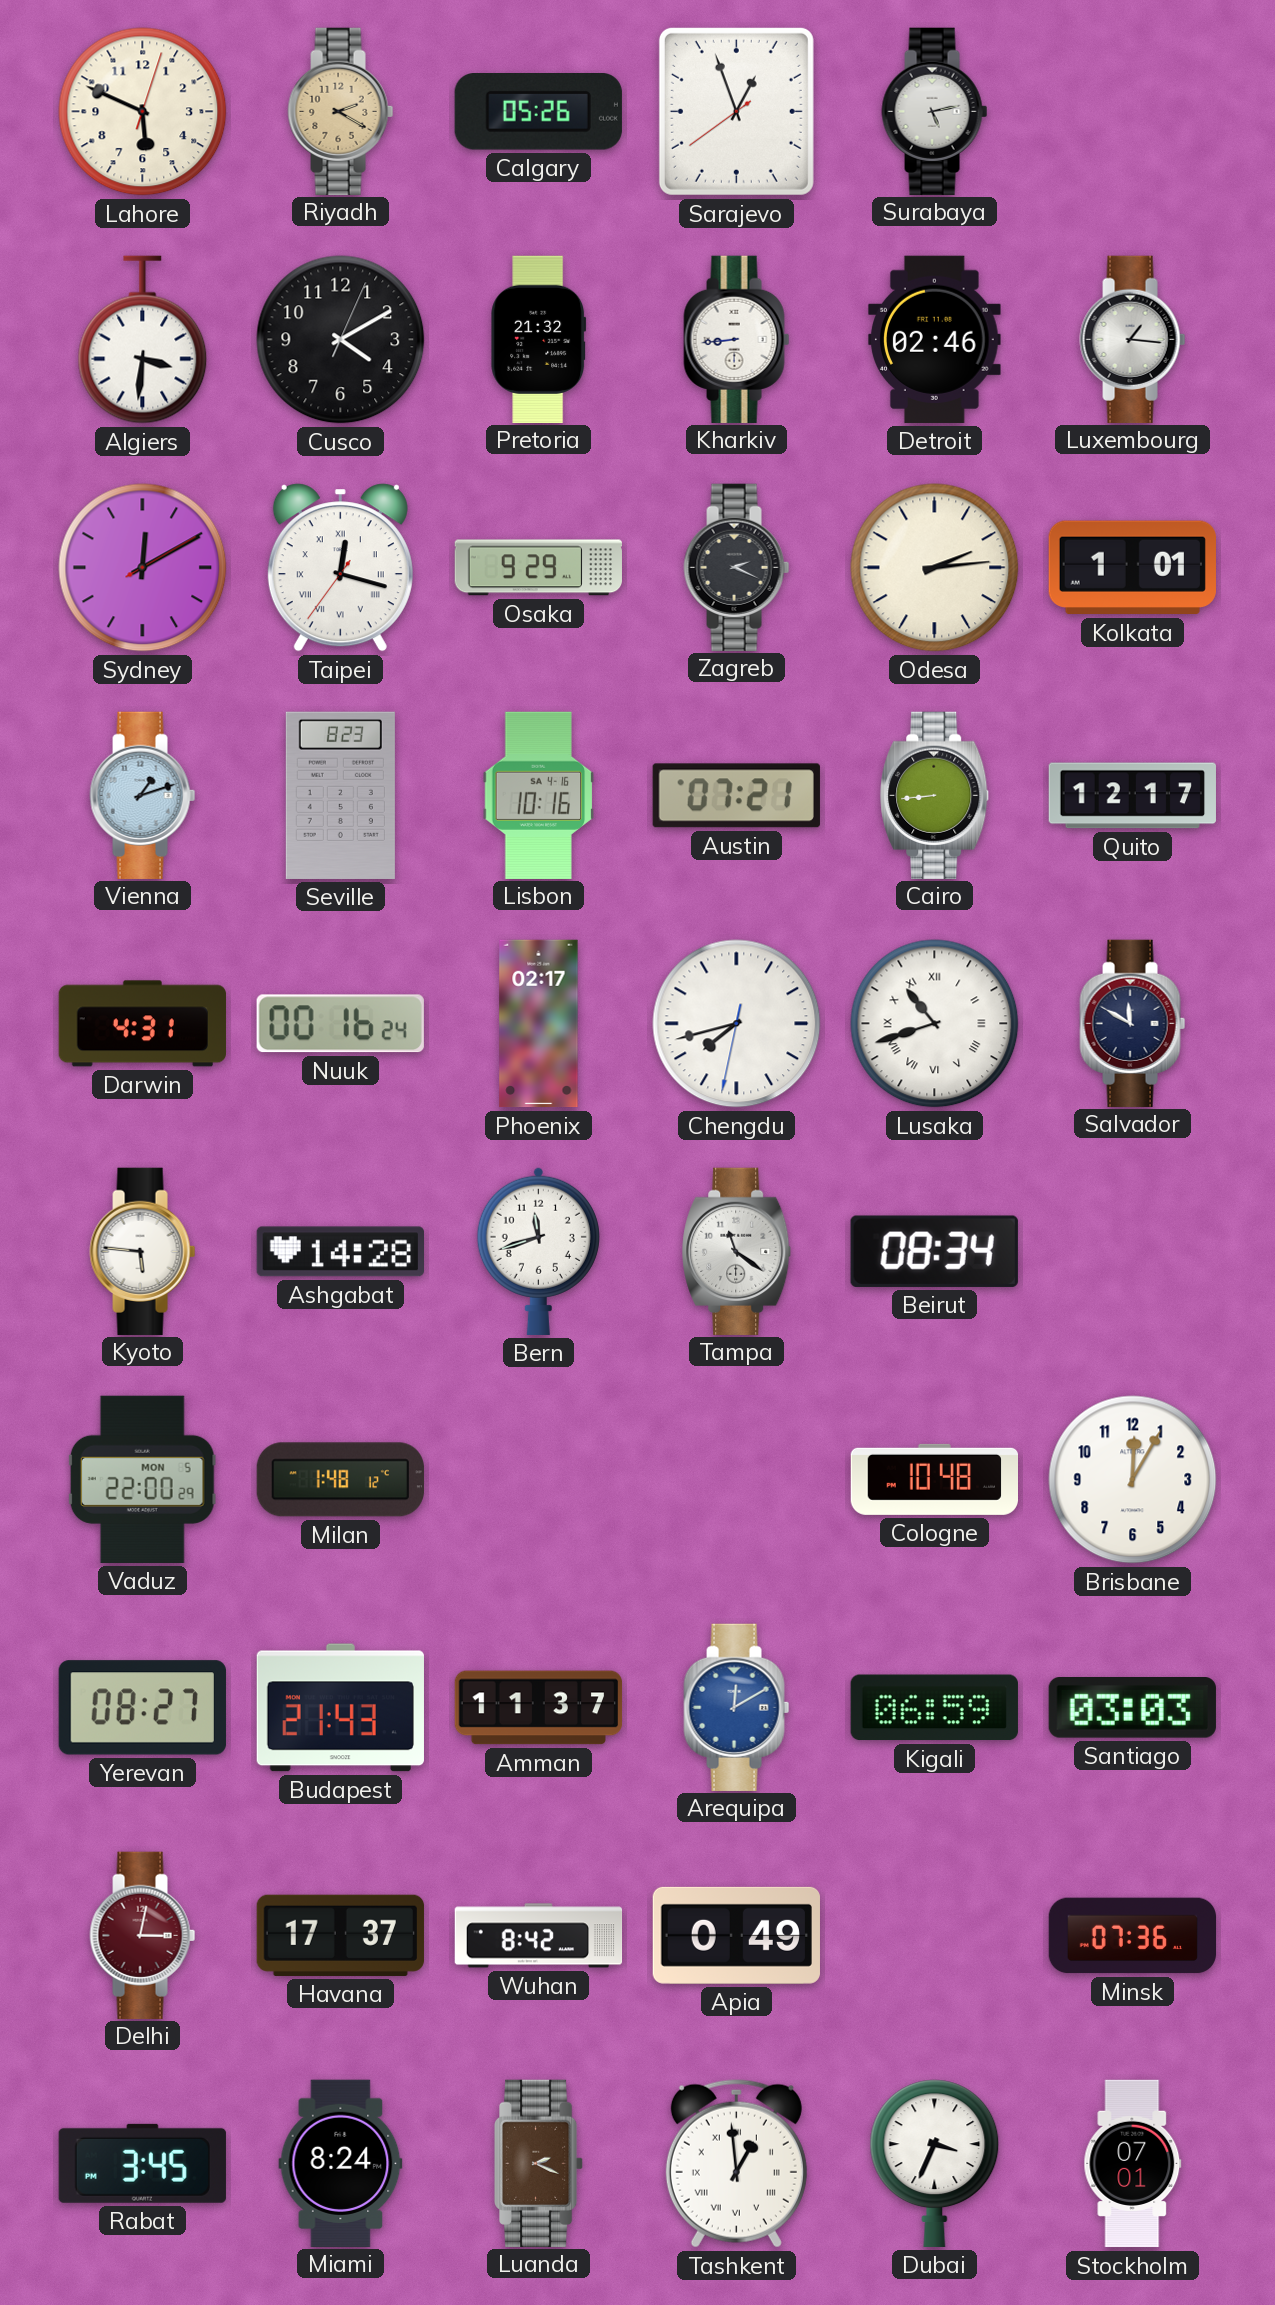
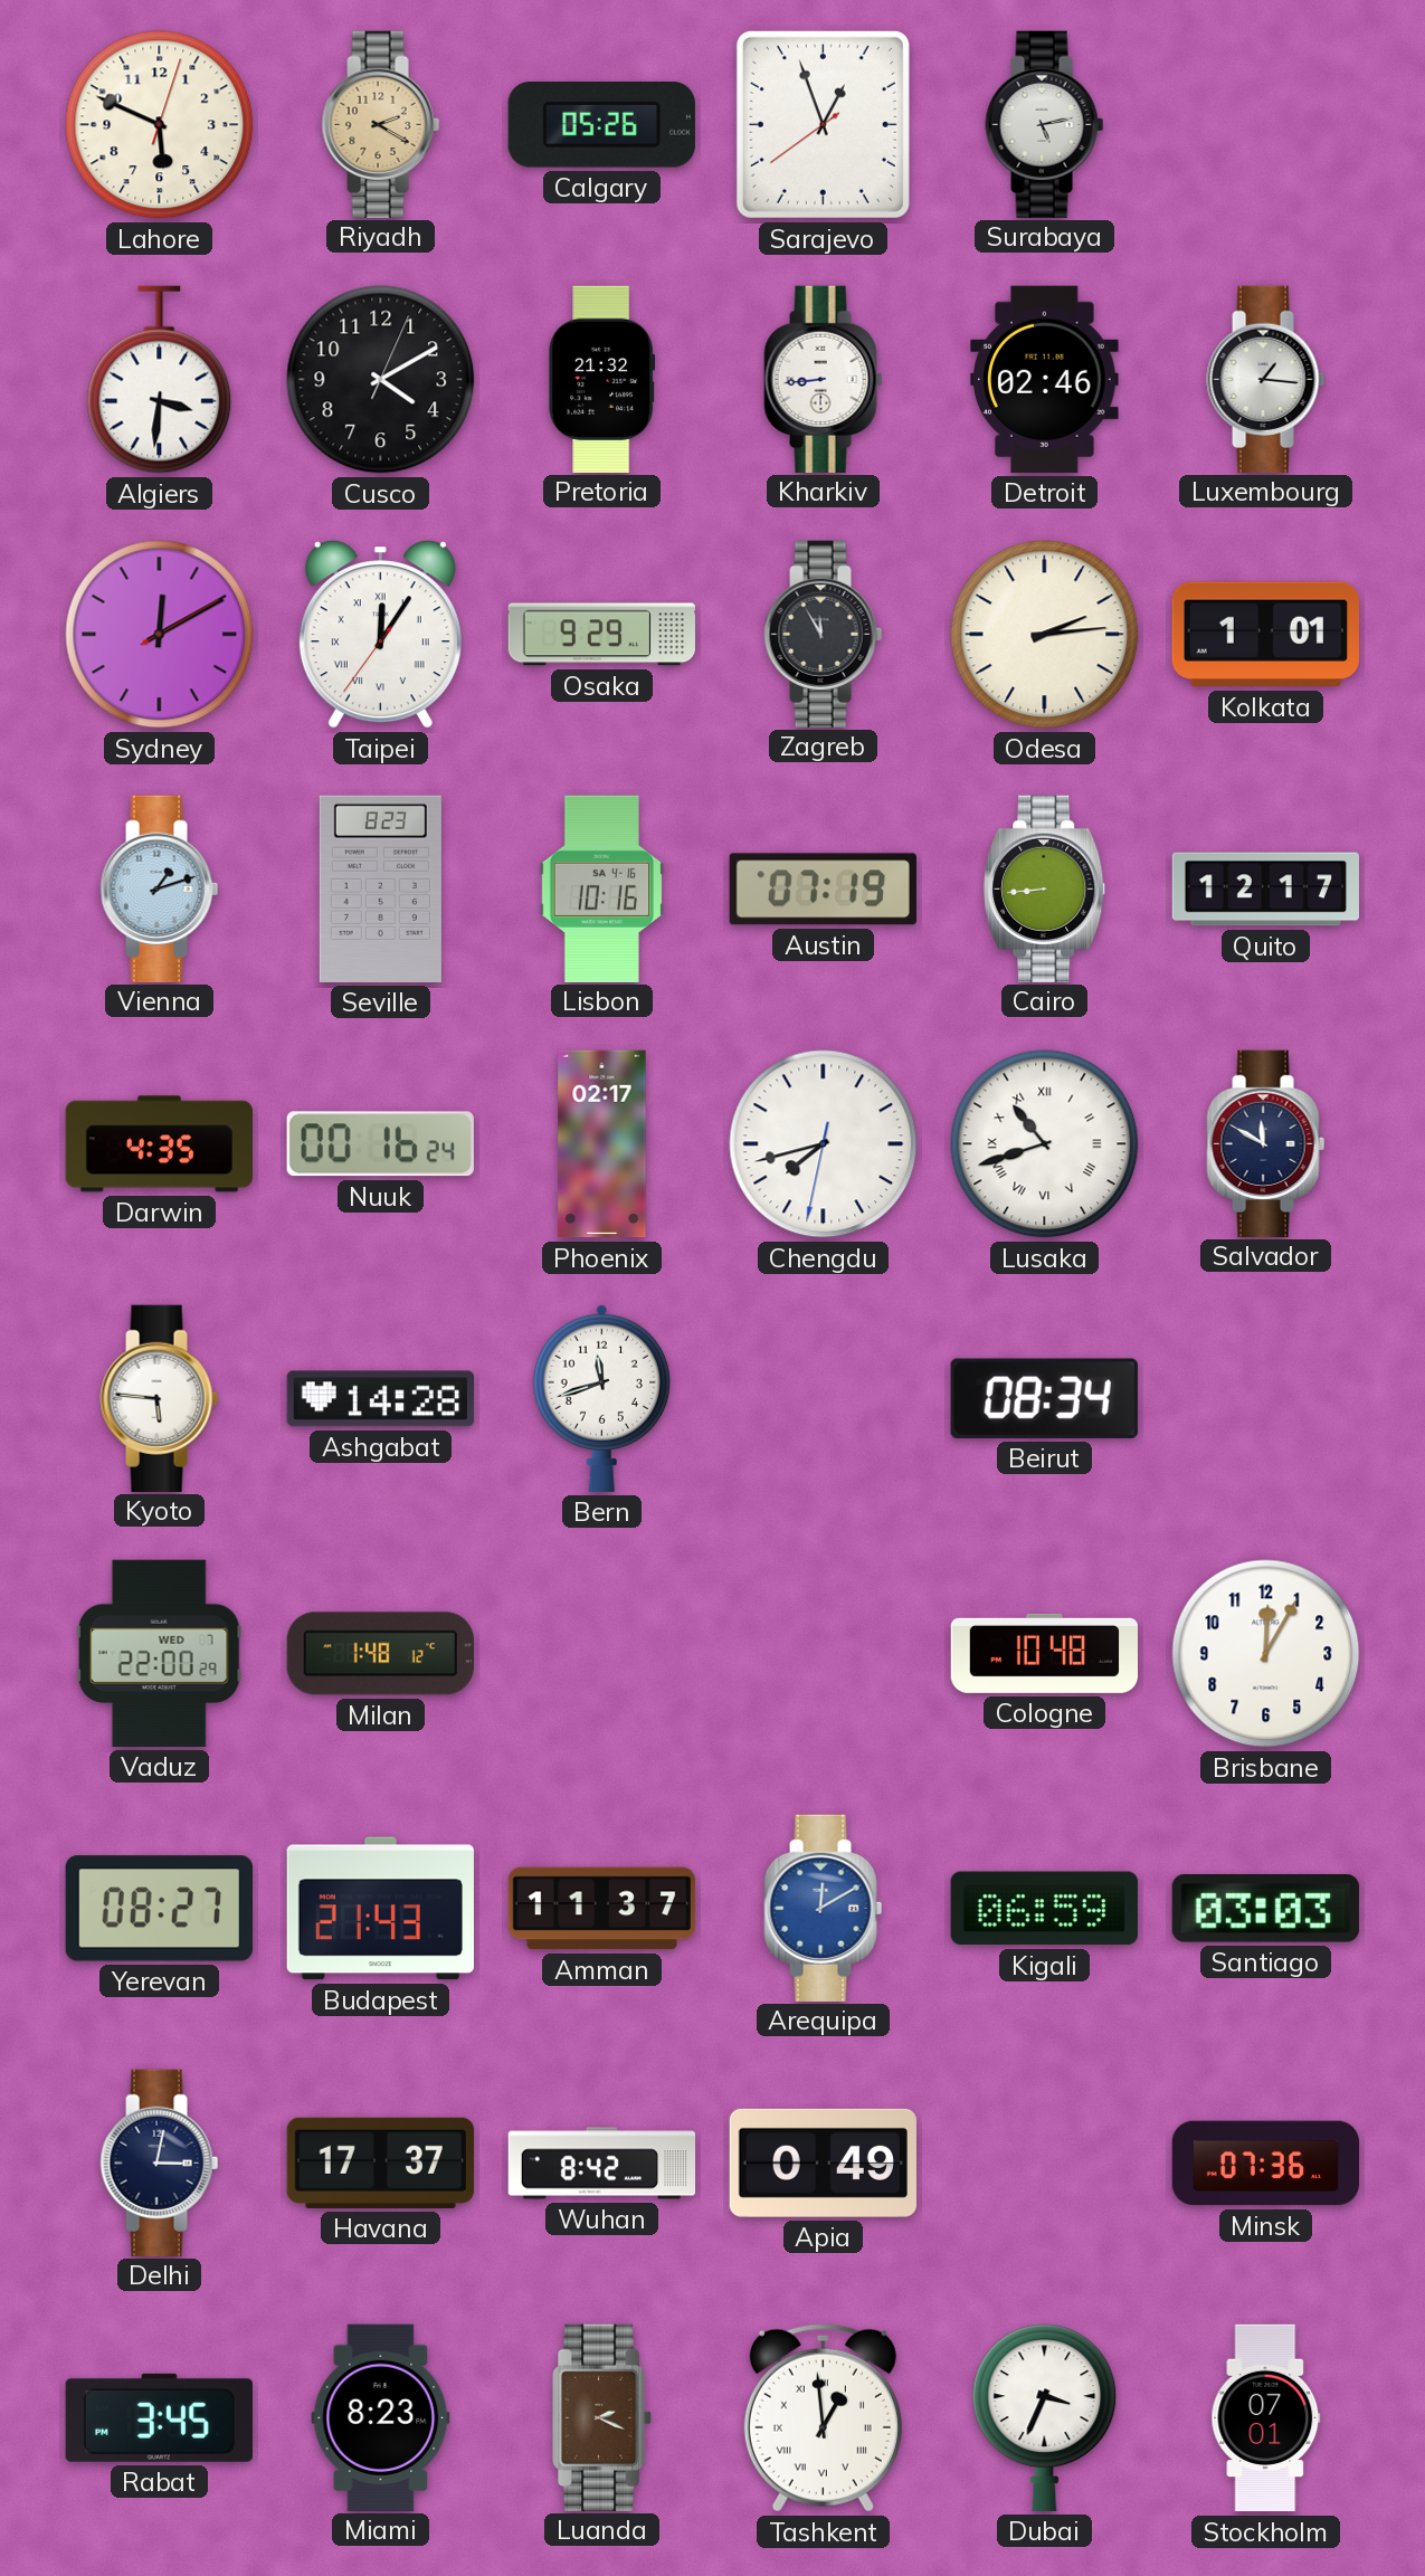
Taipei: 12:17 -> 12:05
Zagreb: 2:19 -> 11:55
Austin: 07:21 -> 07:19
Darwin: 4:31 -> 4:35
Tampa: 11:21 -> none
Vaduz date: MON 5 -> WED 7
Delhi dial: burgundy -> navy
Miami: 8:24 -> 8:23
